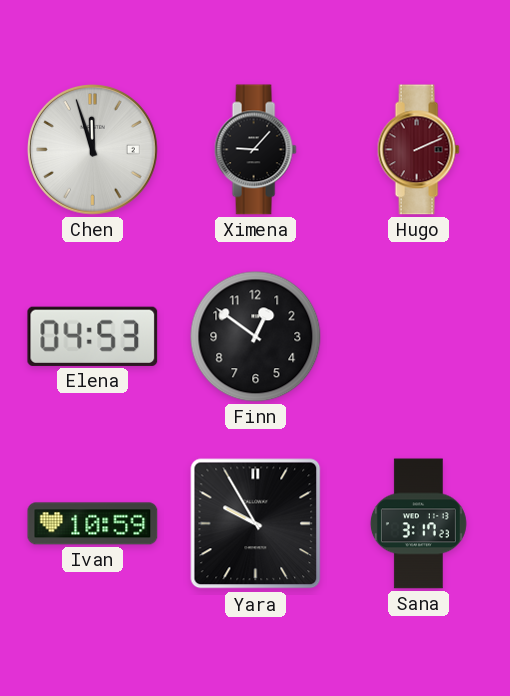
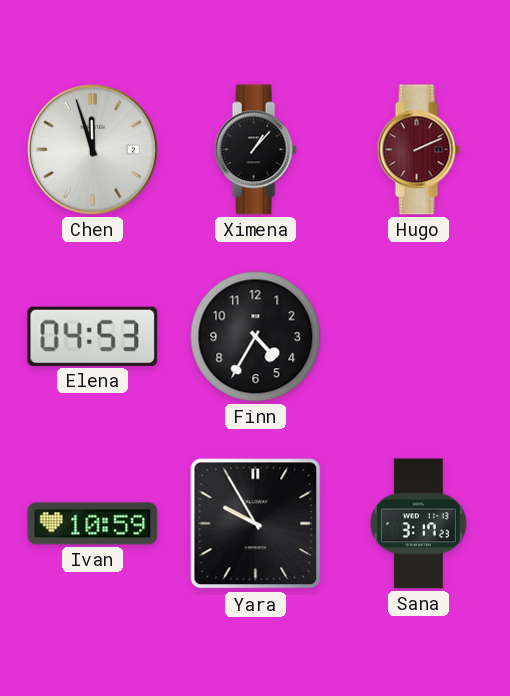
Ximena: 9:07 -> 1:07
Finn: 12:51 -> 4:35
